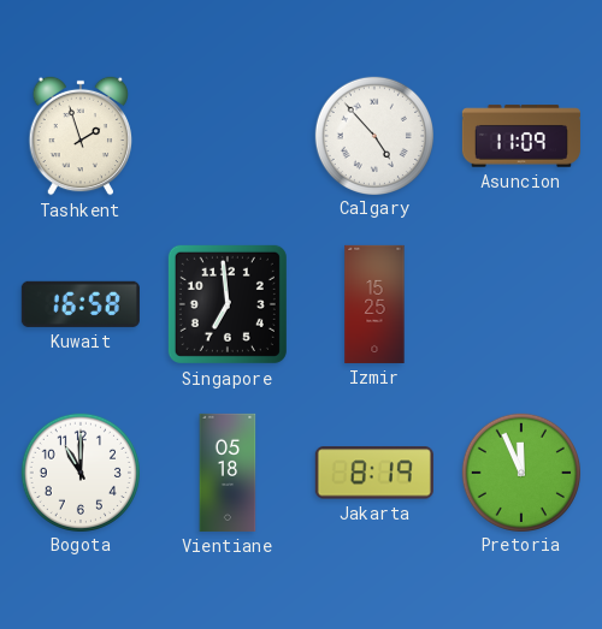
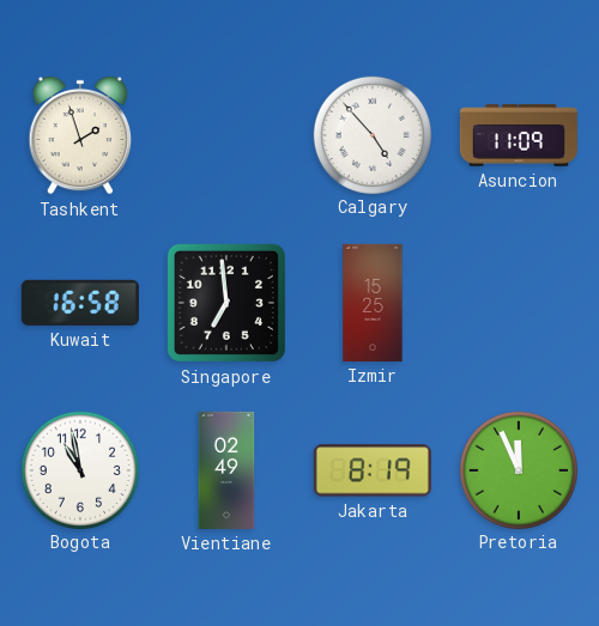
Bogota: 11:00 -> 10:58
Vientiane: 05:18 -> 02:49
